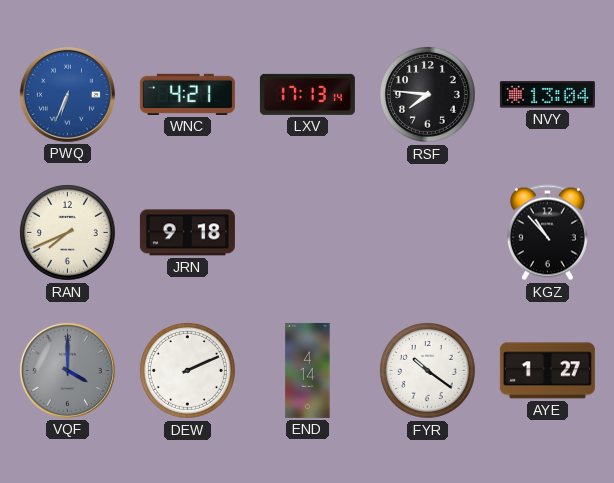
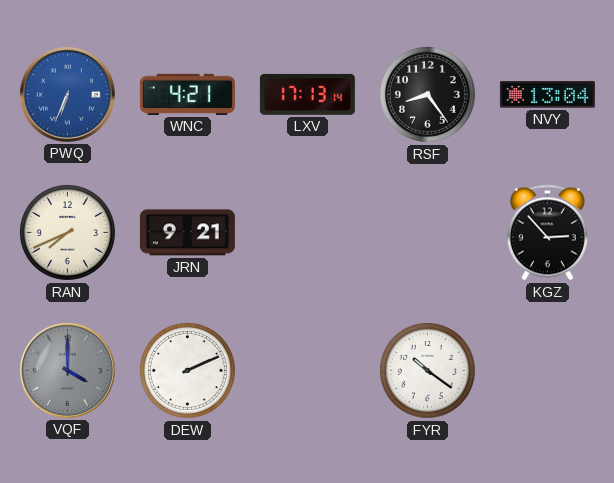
RSF: 7:46 -> 8:24
JRN: 9:18 -> 9:21
KGZ: 10:53 -> 2:53
END: 4:14 -> none
AYE: 1:27 -> none
